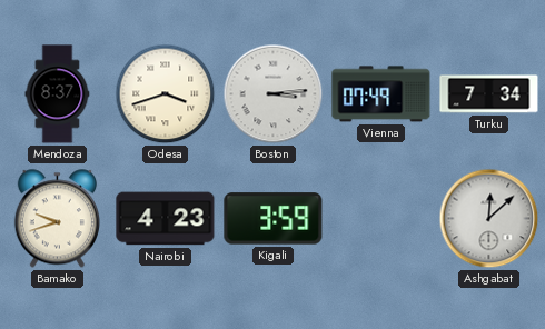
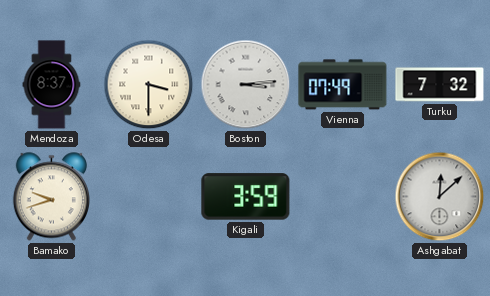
Odesa: 3:42 -> 3:30
Turku: 7:34 -> 7:32
Nairobi: 4:23 -> none
